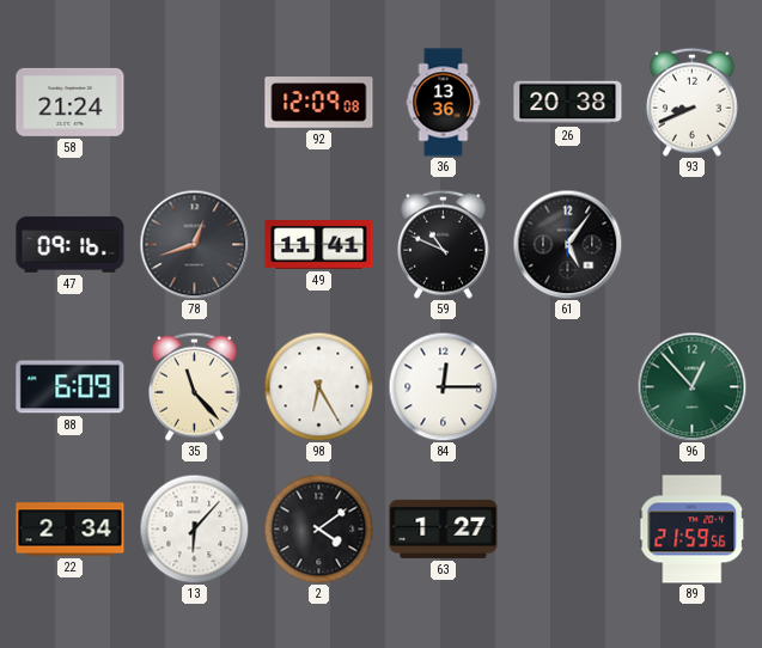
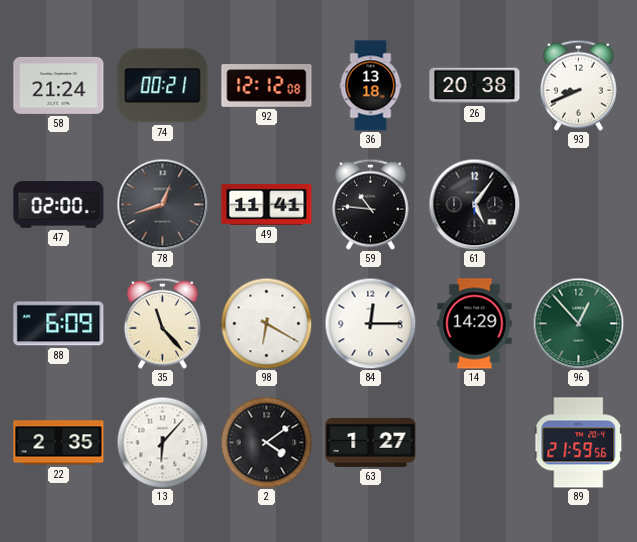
74: none -> 00:21
92: 12:09 -> 12:12
36: 13:36 -> 13:18
47: 09:16 -> 02:00
59: 10:49 -> 10:46
98: 6:25 -> 6:20
14: none -> 14:29
22: 2:34 -> 2:35
